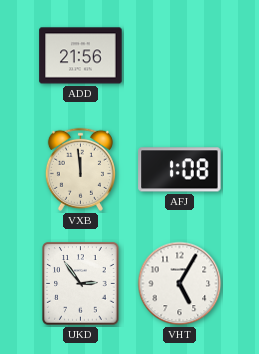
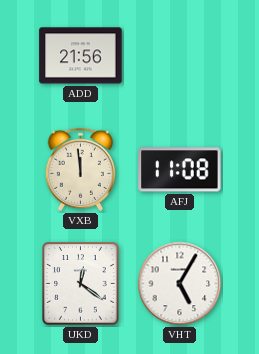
AFJ: 1:08 -> 11:08
UKD: 2:54 -> 12:21
